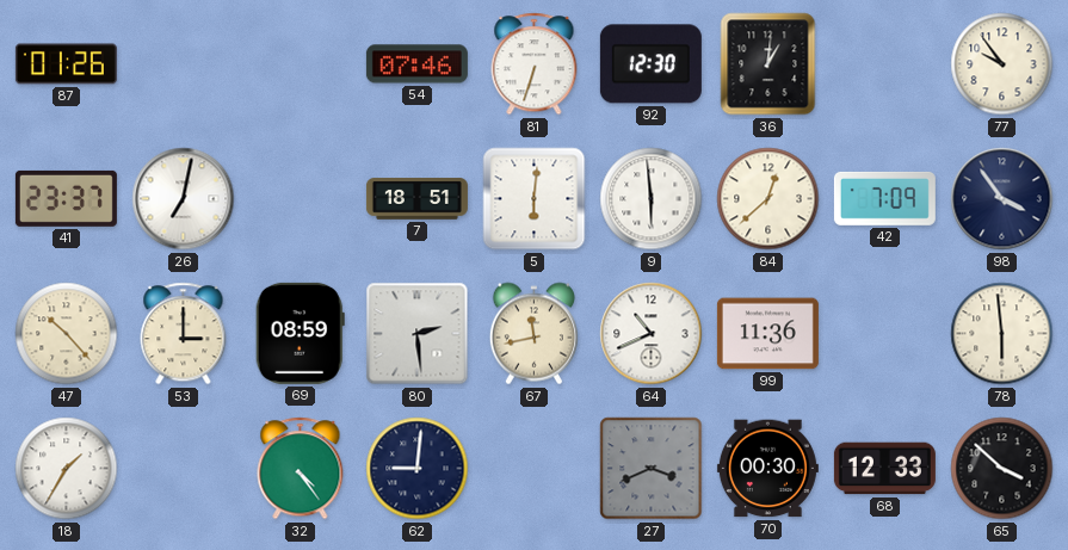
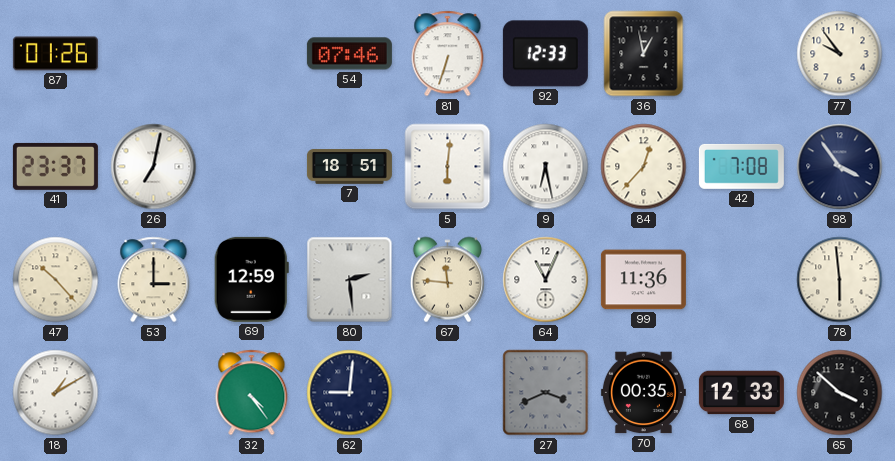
92: 12:30 -> 12:33
36: 1:01 -> 12:58
9: 5:59 -> 6:28
84: 12:38 -> 12:37
42: 7:09 -> 7:08
69: 08:59 -> 12:59
67: 11:43 -> 11:46
64: 10:41 -> 11:04
18: 1:35 -> 1:10
70: 00:30 -> 00:35
